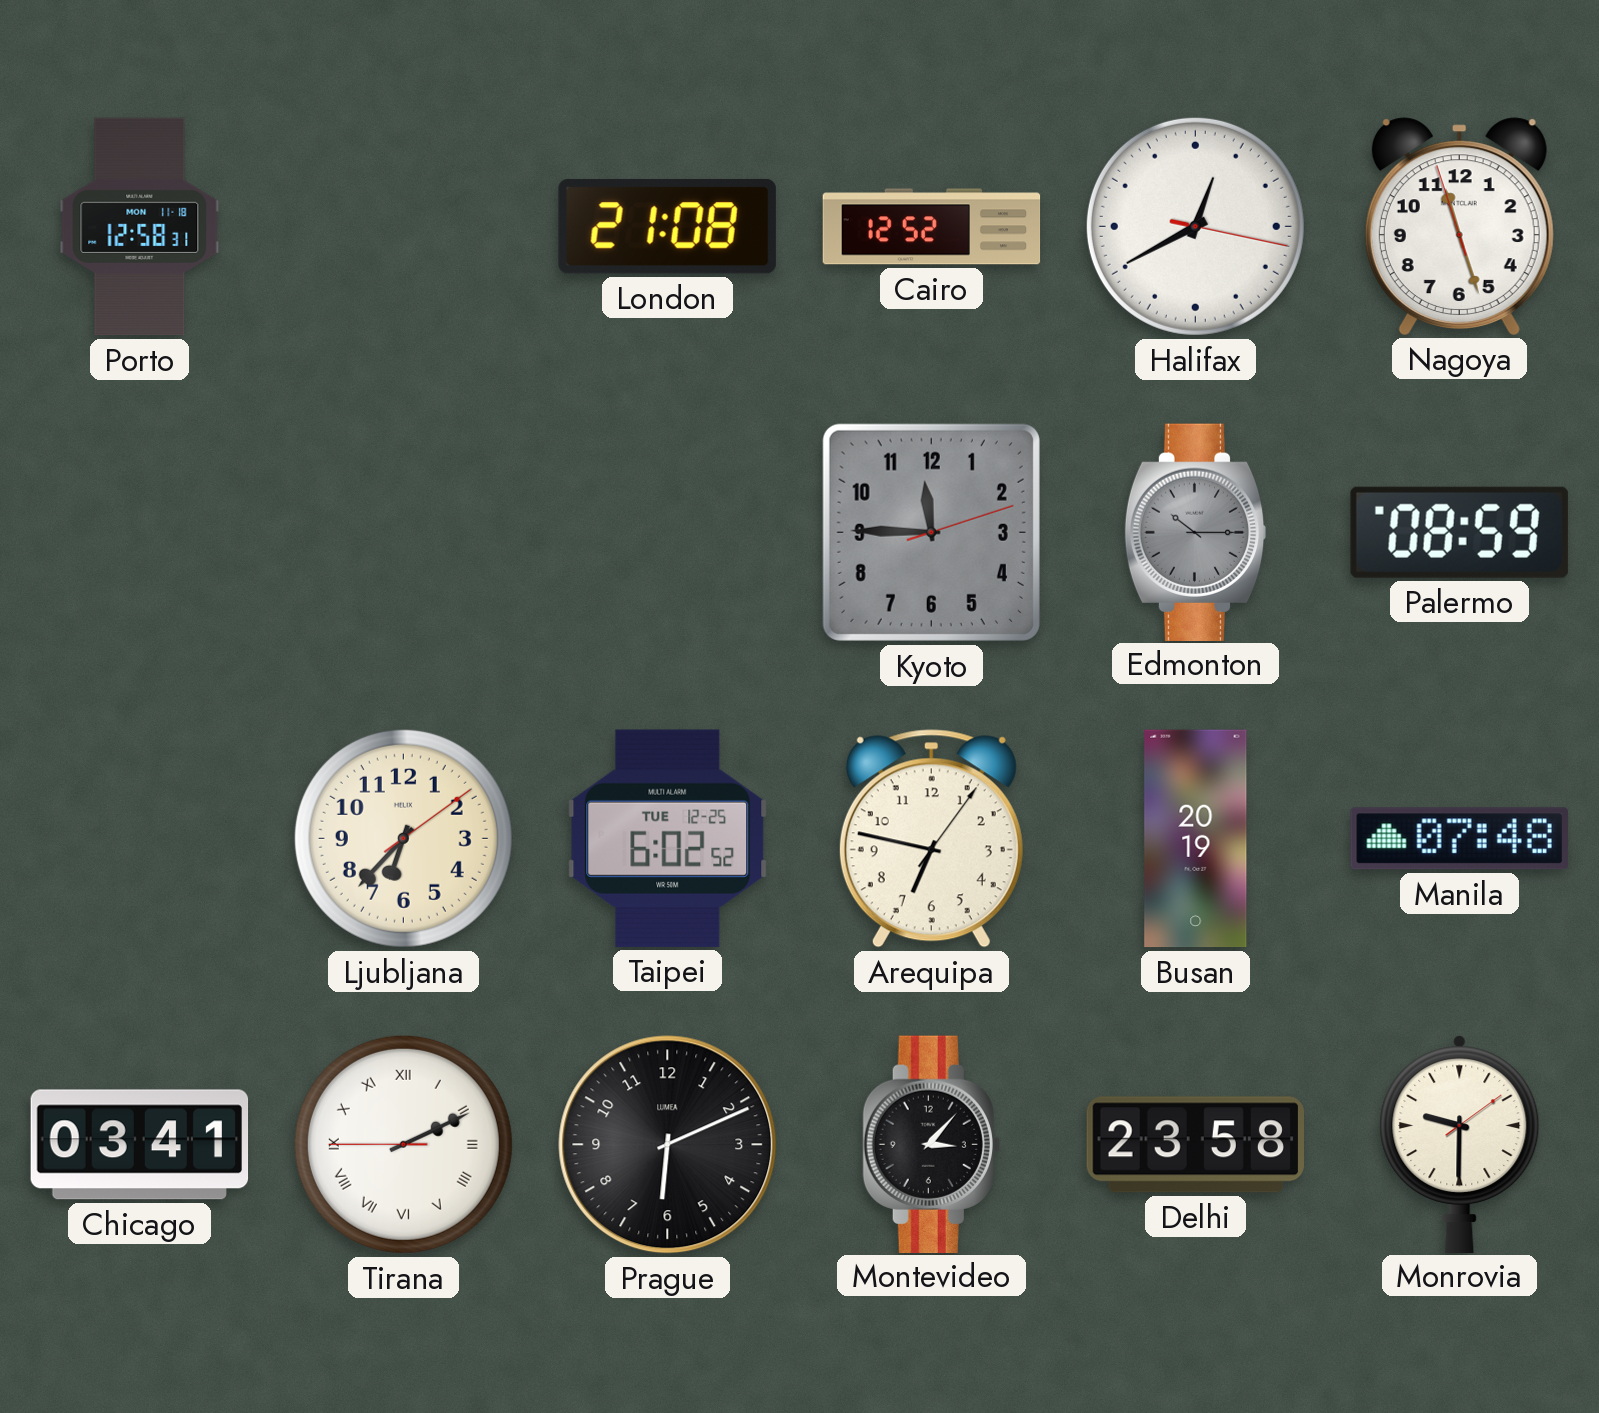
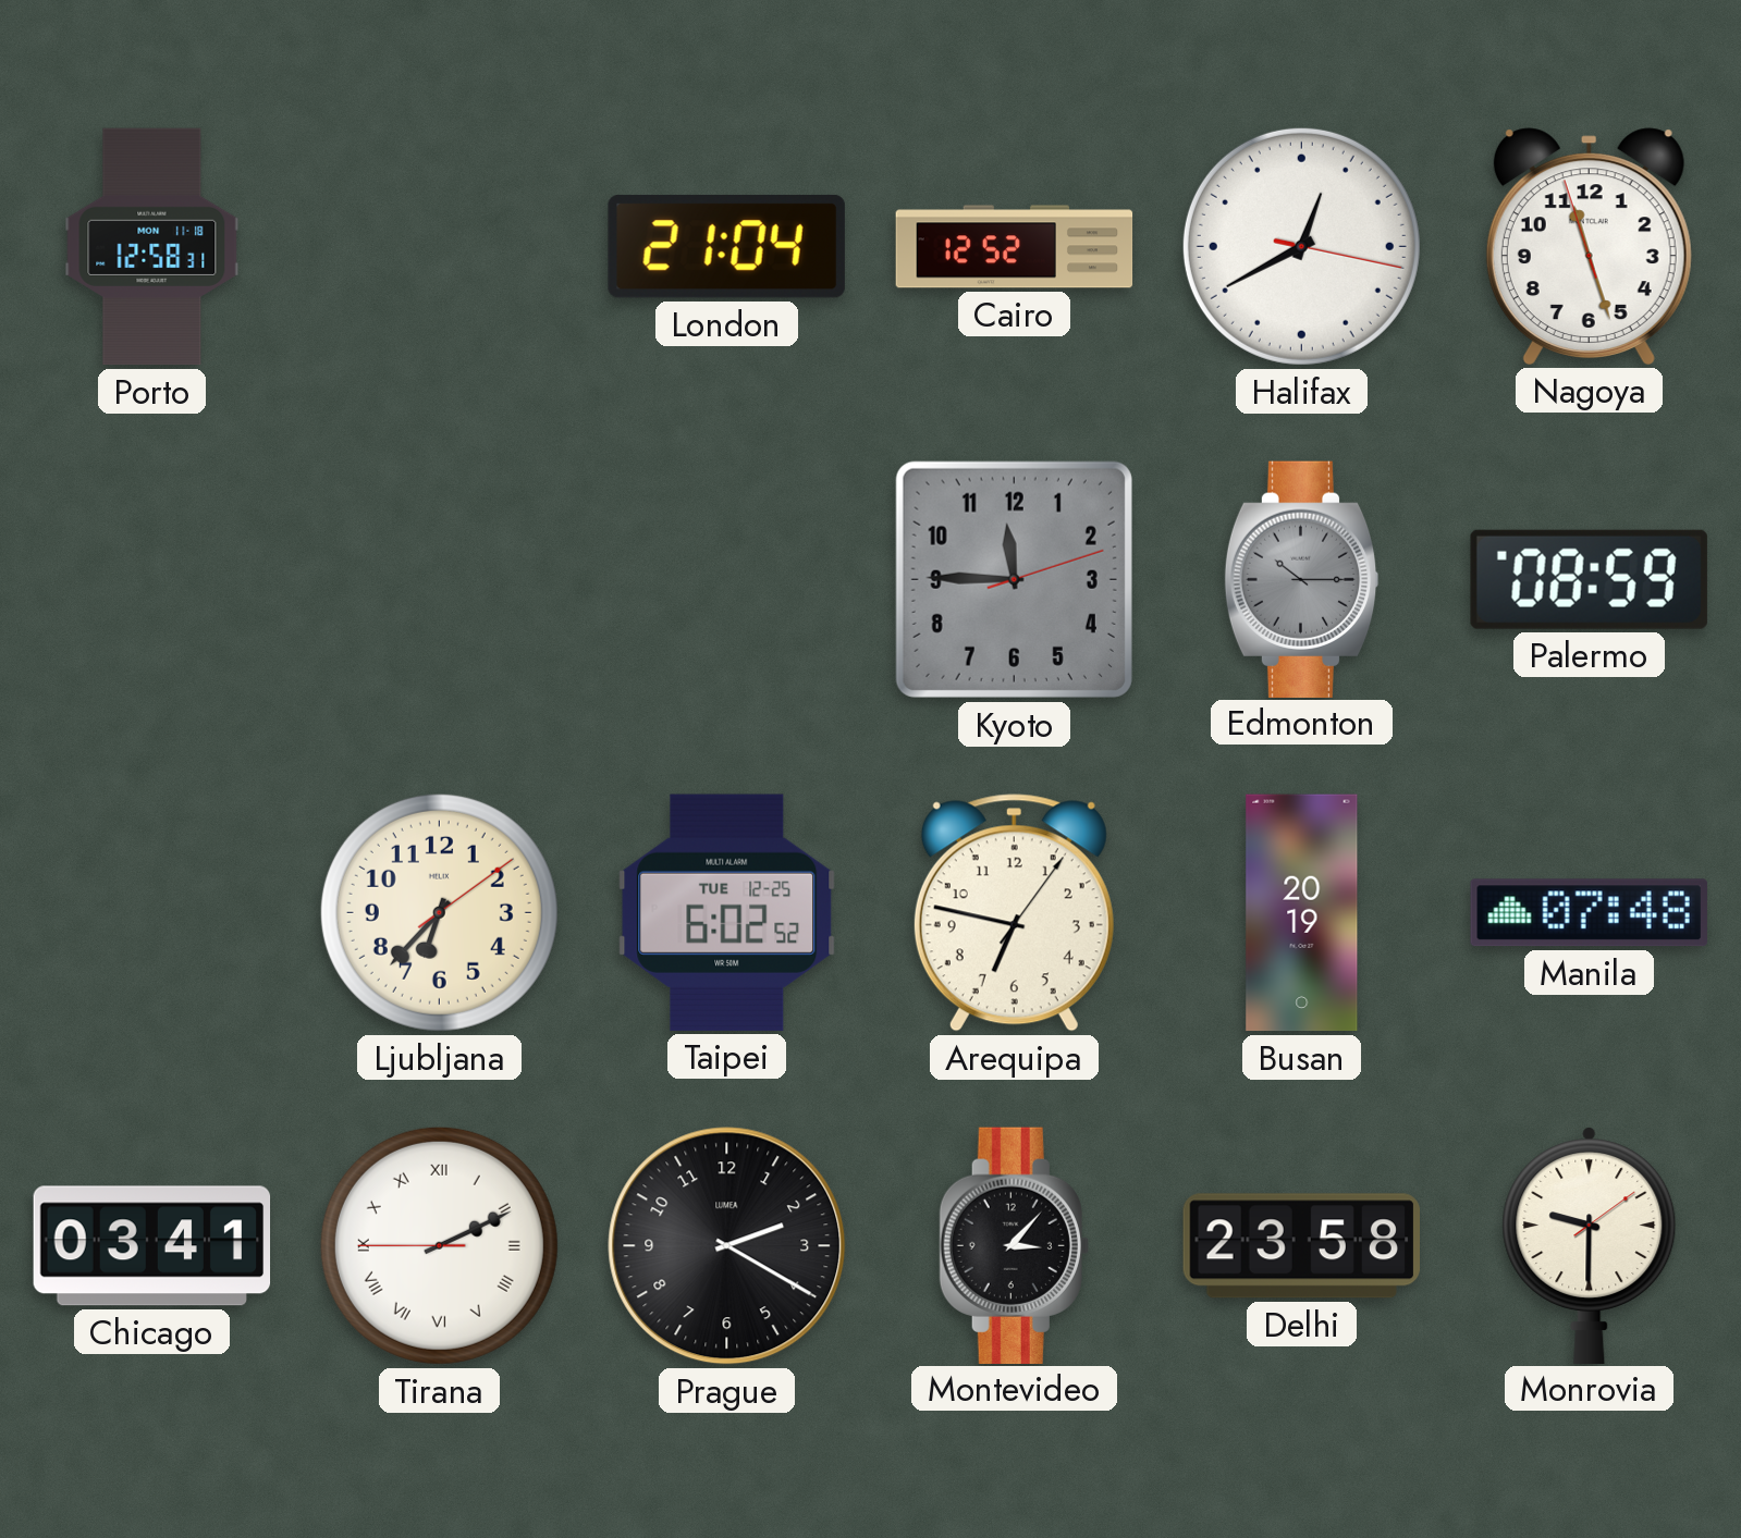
London: 21:08 -> 21:04
Prague: 6:11 -> 2:20
